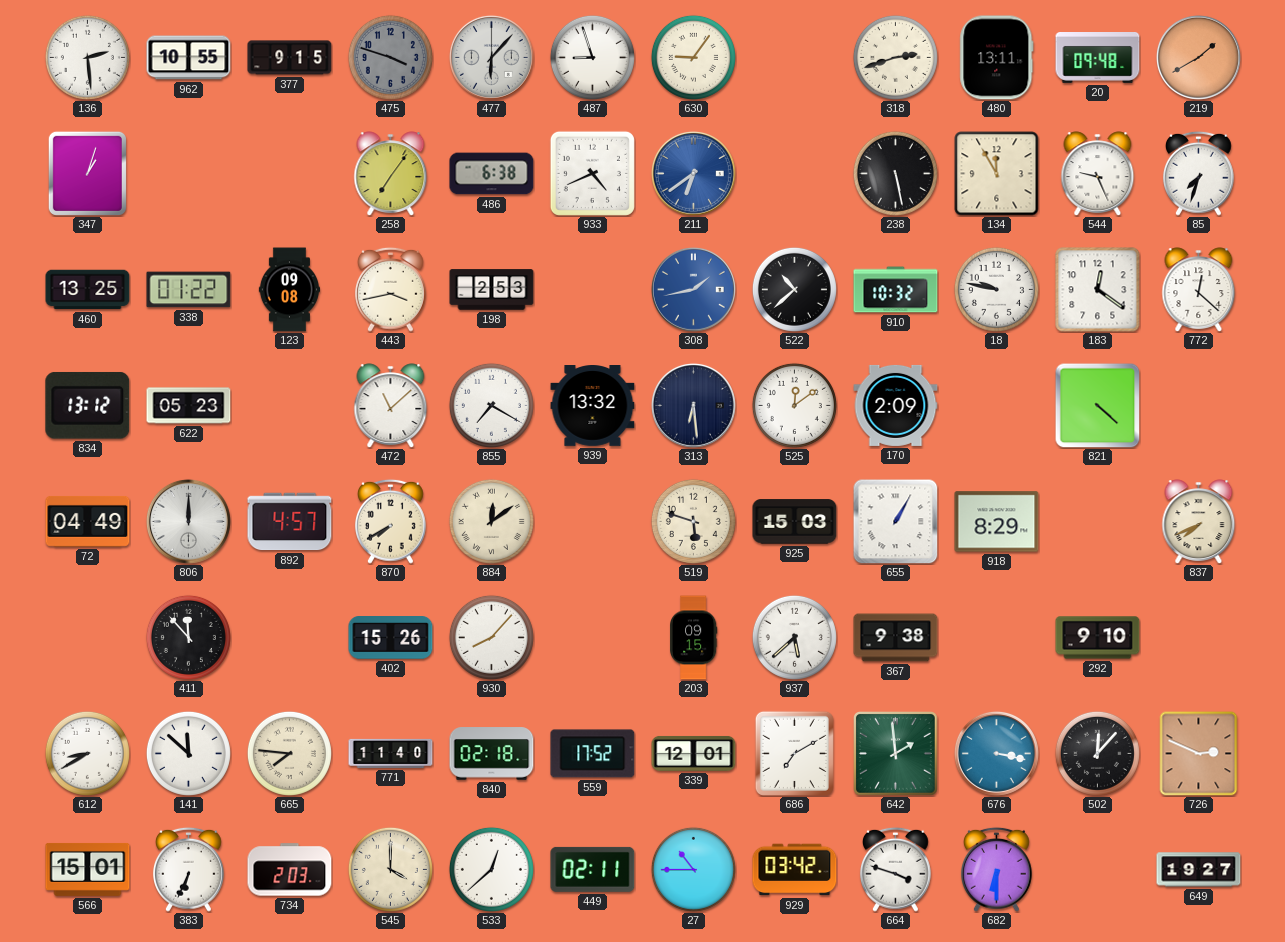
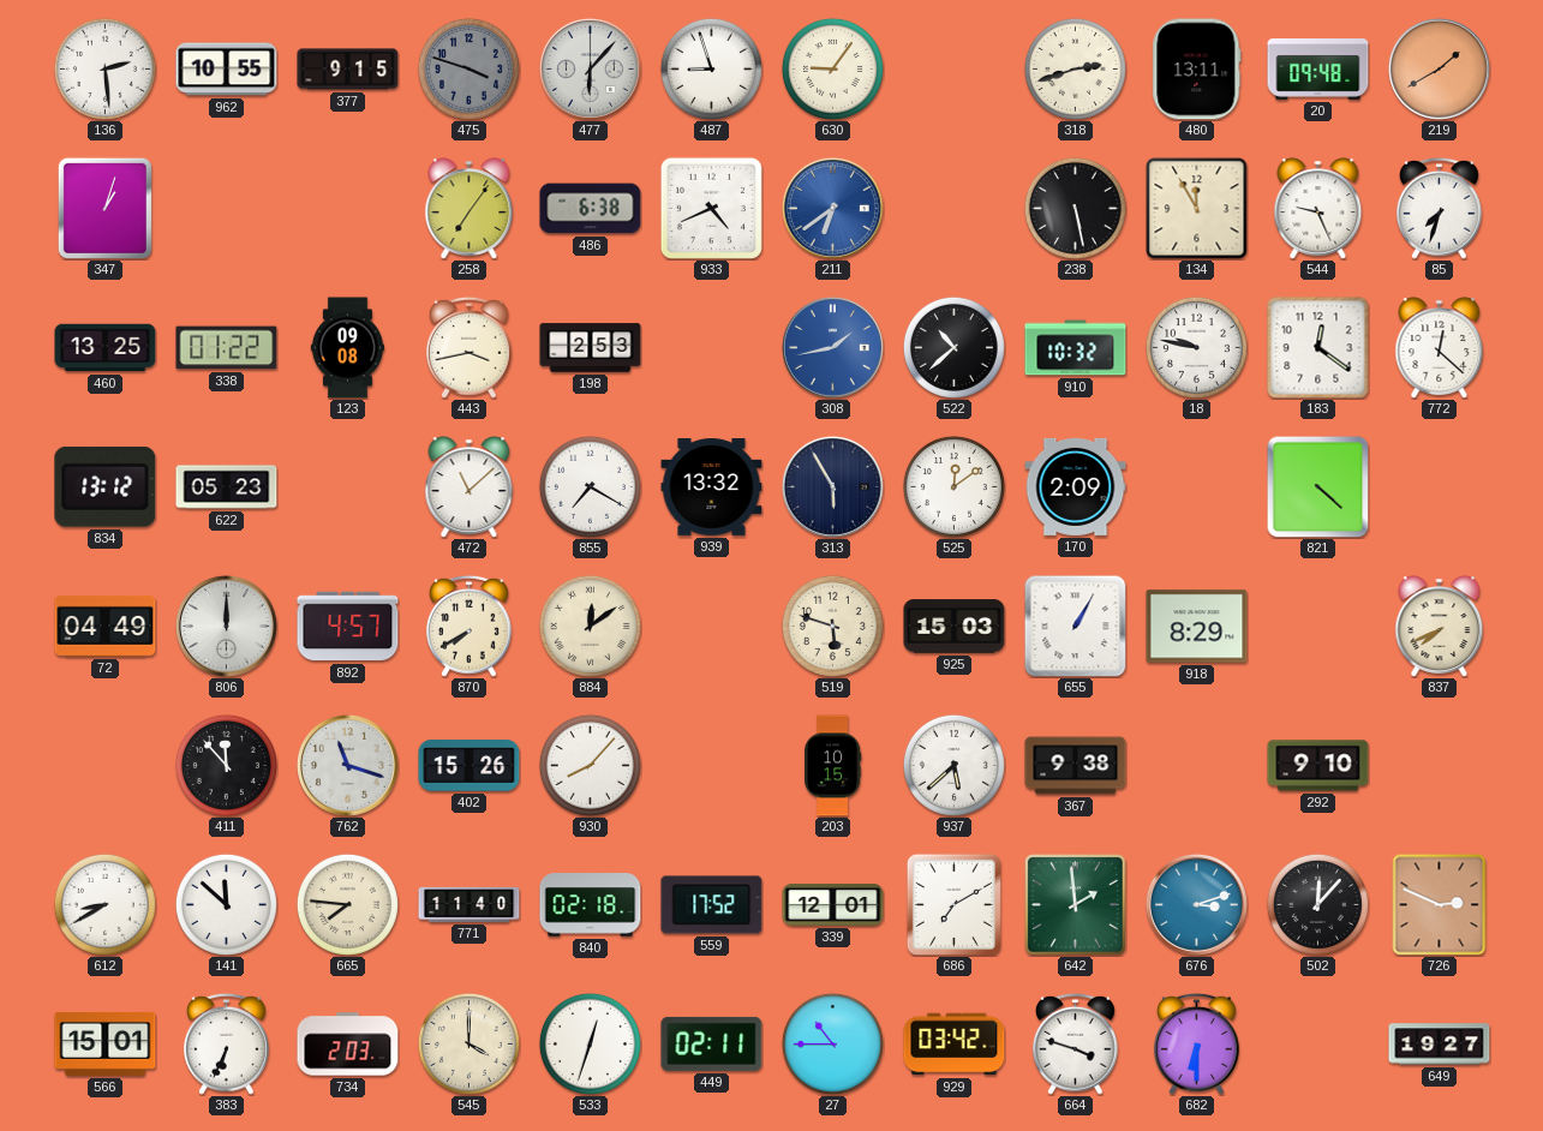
313: 6:29 -> 5:55
762: none -> 11:18
203: 09:15 -> 10:15
676: 3:17 -> 3:12
533: 12:38 -> 12:33
